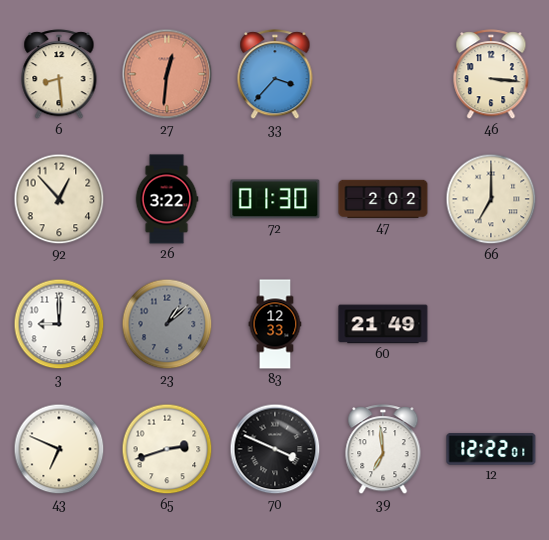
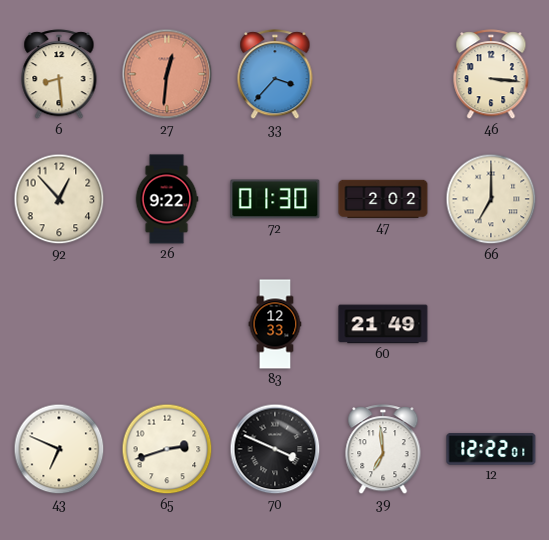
26: 3:22 -> 9:22
3: 9:00 -> none
23: 1:08 -> none
